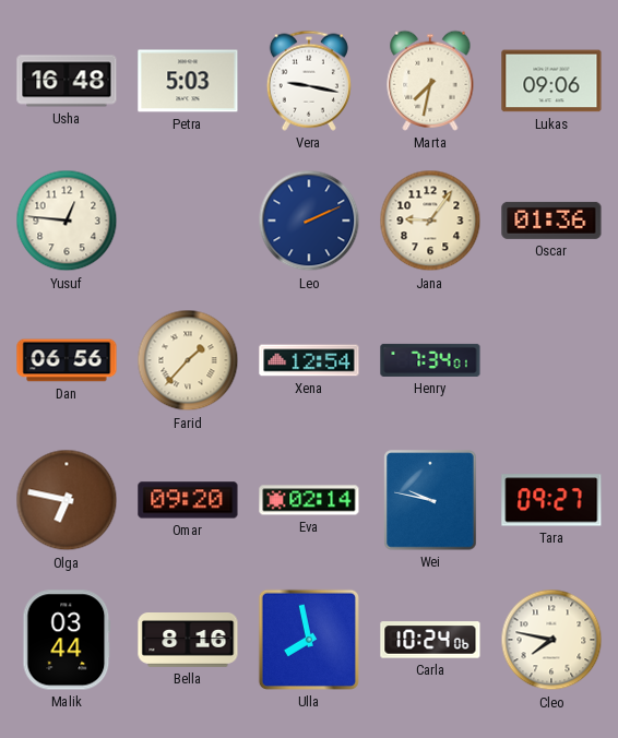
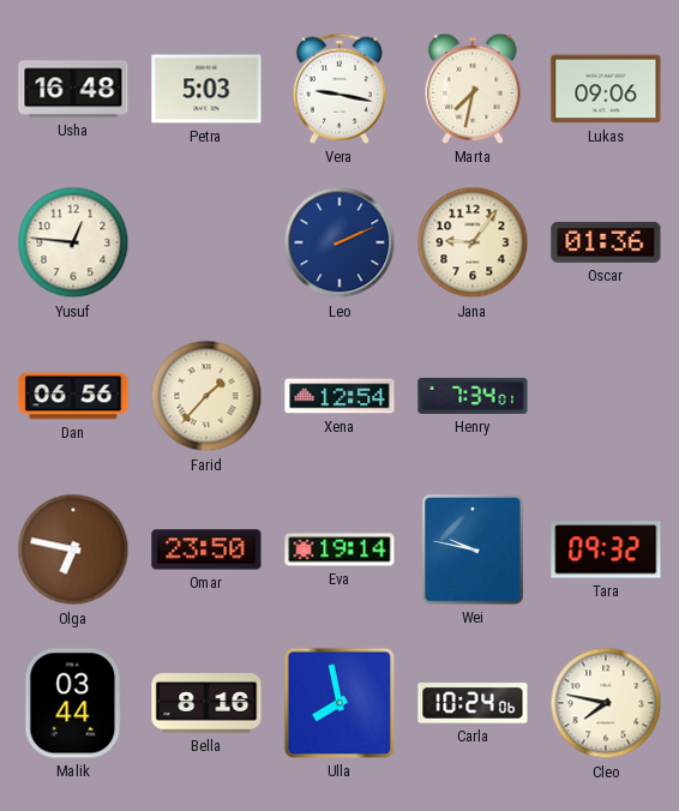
Omar: 09:20 -> 23:50
Eva: 02:14 -> 19:14
Tara: 09:27 -> 09:32
